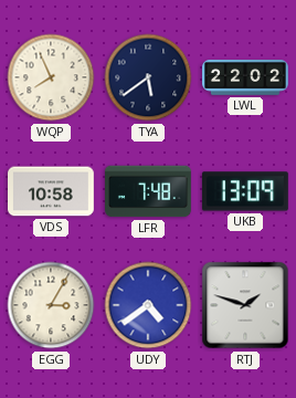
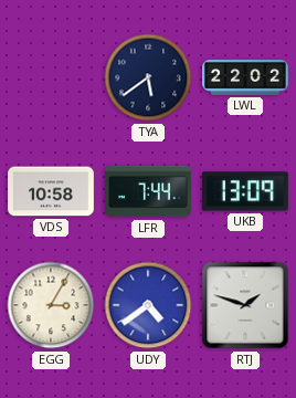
WQP: 7:56 -> none
LFR: 7:48 -> 7:44
